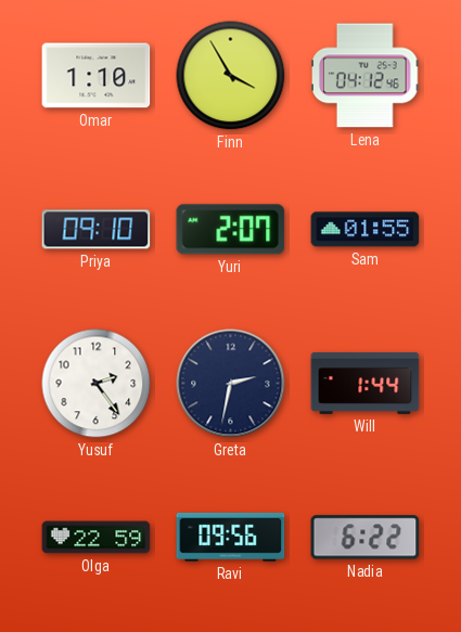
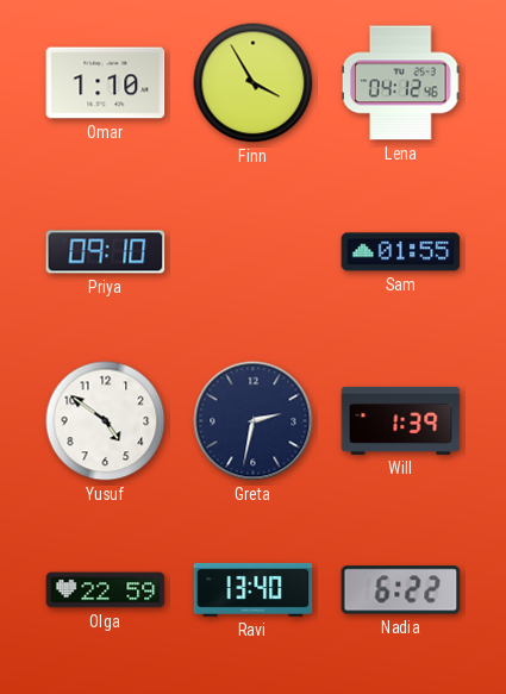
Yuri: 2:07 -> none
Yusuf: 2:24 -> 4:51
Will: 1:44 -> 1:39
Ravi: 09:56 -> 13:40
